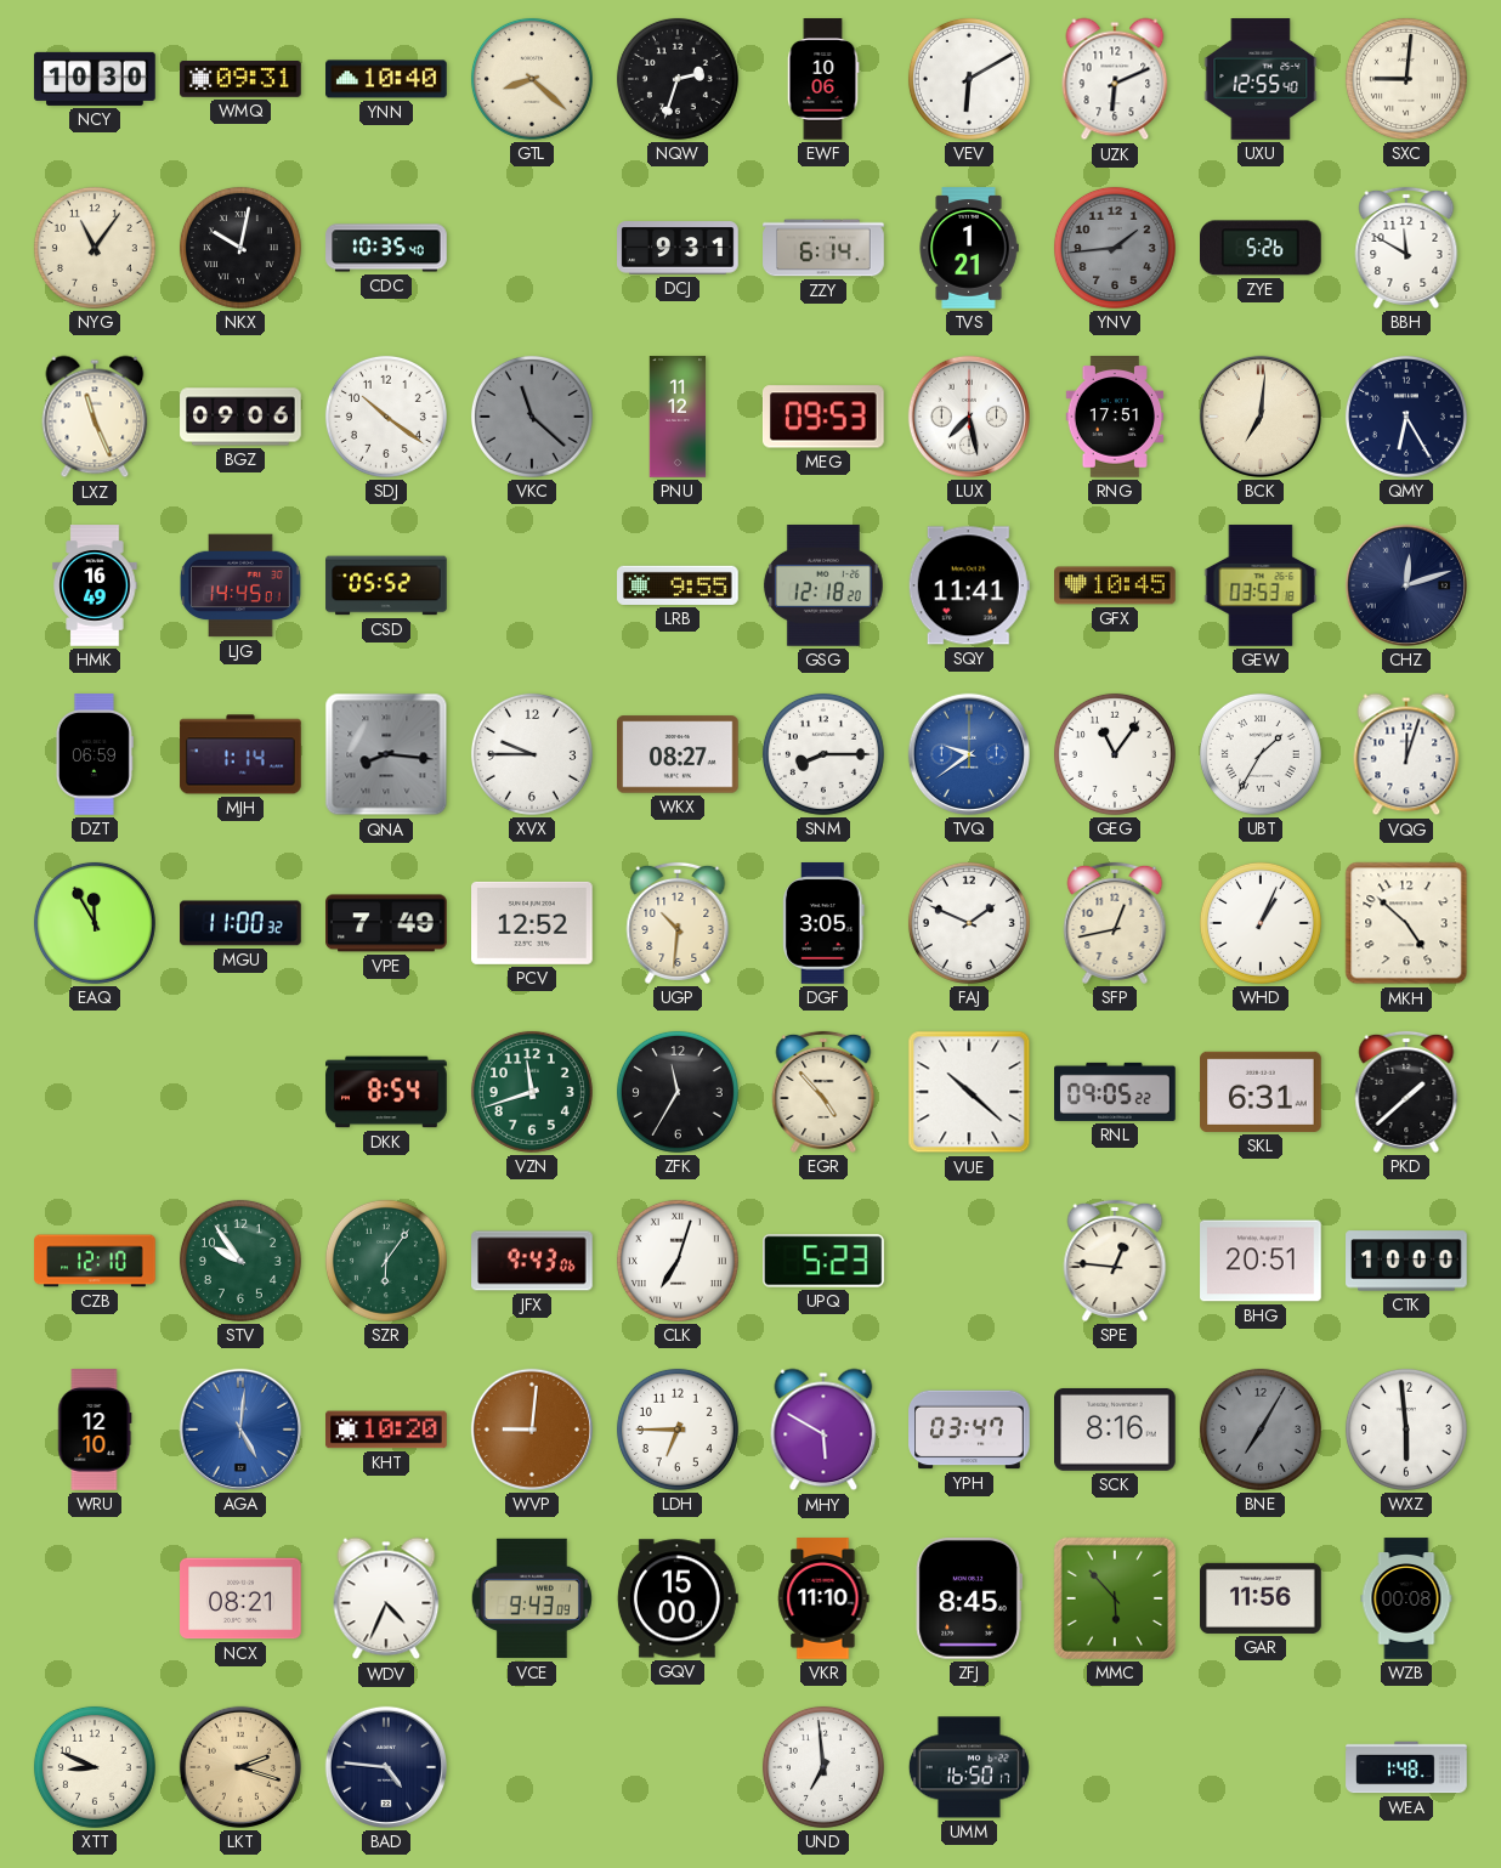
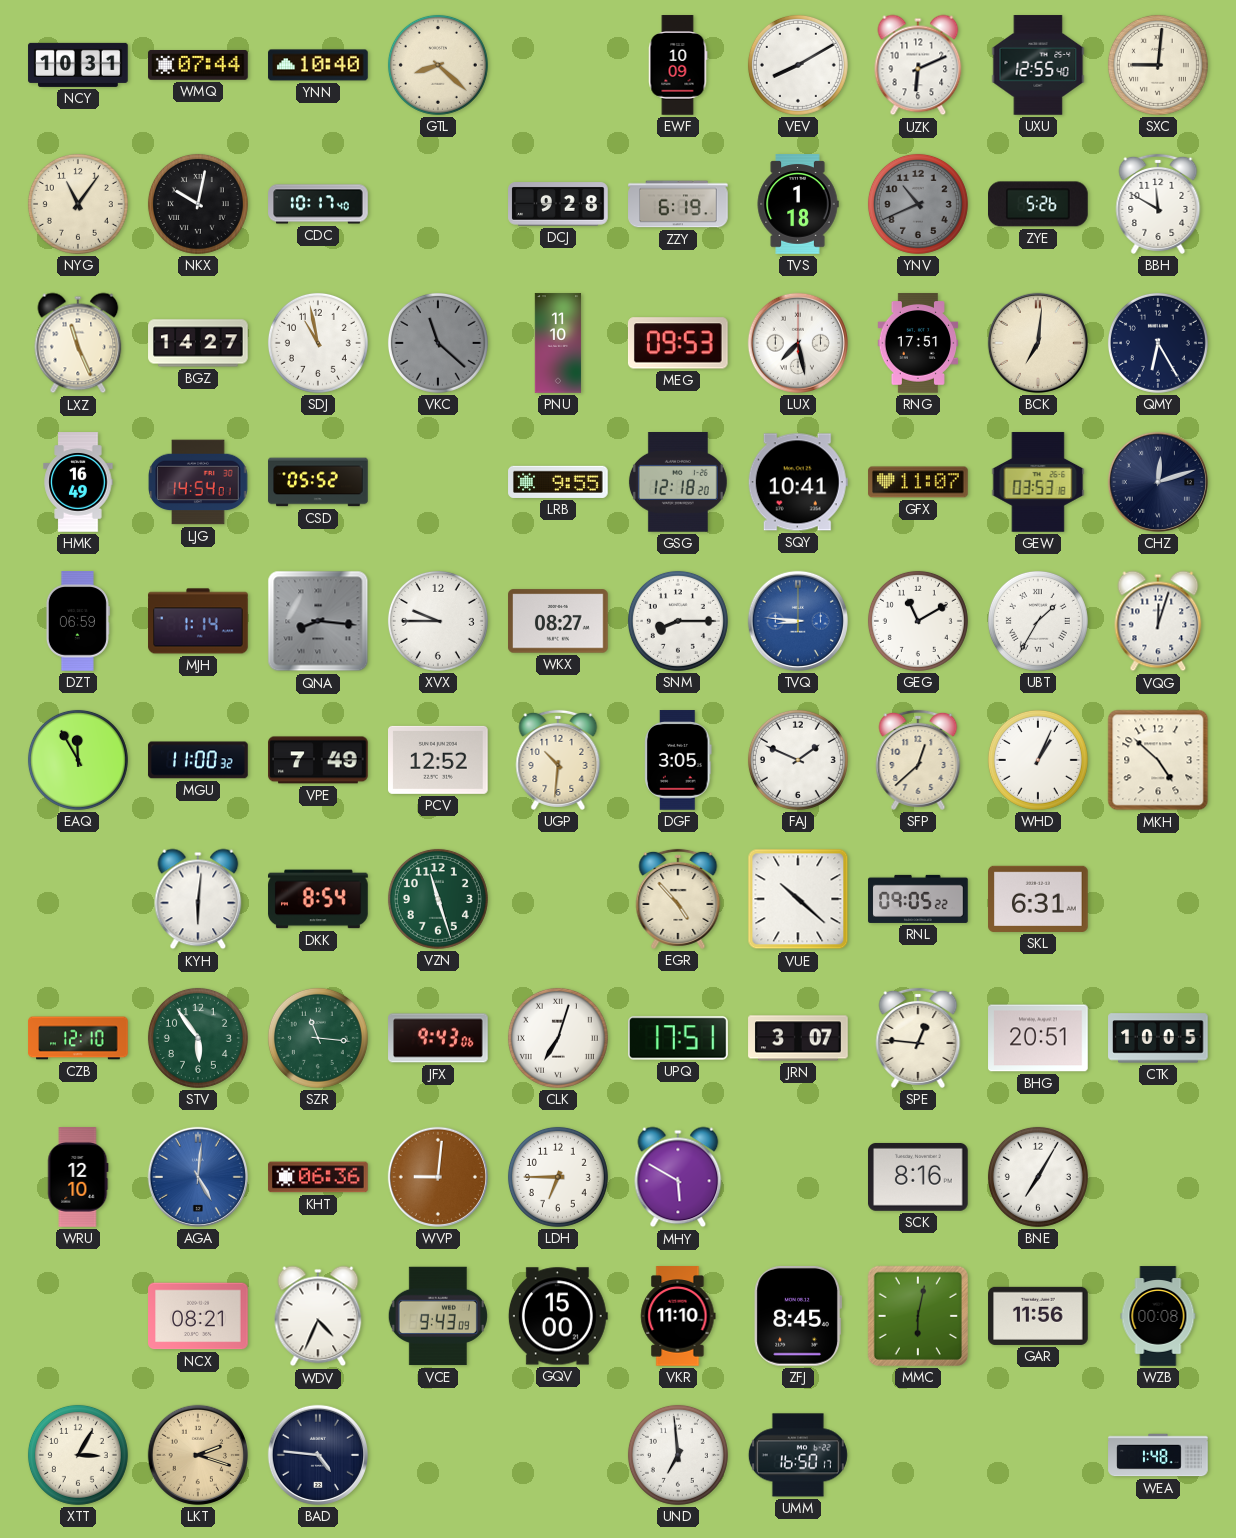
NCY: 10:30 -> 10:31
WMQ: 09:31 -> 07:44
NQW: 2:33 -> none
EWF: 10:06 -> 10:09
VEV: 6:10 -> 8:10
CDC: 10:35 -> 10:17
DCJ: 9:31 -> 9:28
ZZY: 6:14 -> 6:19
TVS: 1:21 -> 1:18
YNV: 1:44 -> 10:41
BGZ: 09:06 -> 14:27
SDJ: 10:21 -> 10:58
PNU: 11:12 -> 11:10
LJG: 14:45 -> 14:54
SQY: 11:41 -> 10:41
GFX: 10:45 -> 11:07
TVQ: 9:39 -> 8:46
GEG: 11:06 -> 11:10
SFP: 12:43 -> 12:38
KYH: none -> 6:01
VZN: 11:42 -> 11:27
ZFK: 11:35 -> none
PKD: 1:38 -> none
STV: 9:54 -> 5:54
SZR: 6:06 -> 11:16
UPQ: 5:23 -> 17:51
JRN: none -> 3:07
CTK: 10:00 -> 10:05
KHT: 10:20 -> 06:36
YPH: 03:47 -> none
BNE dial: grey -> white
WXZ: 5:59 -> none
MMC: 5:53 -> 6:02
XTT: 8:49 -> 3:05
